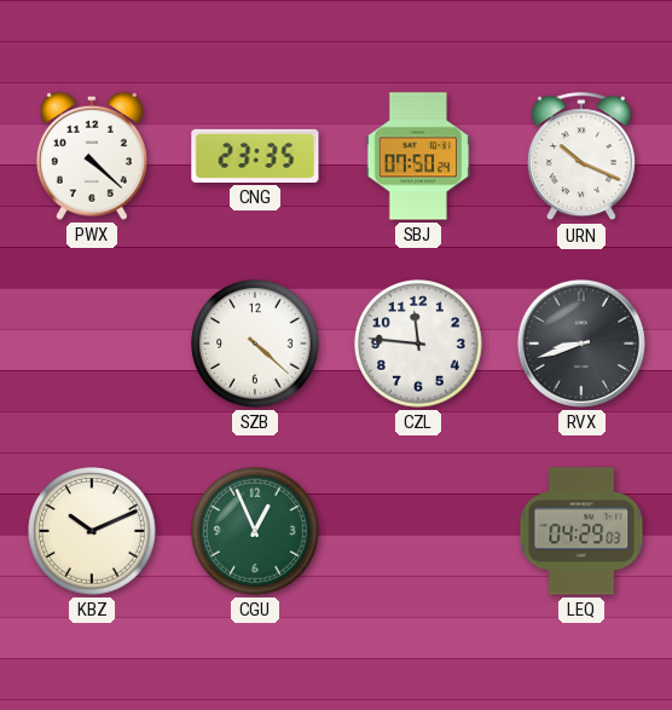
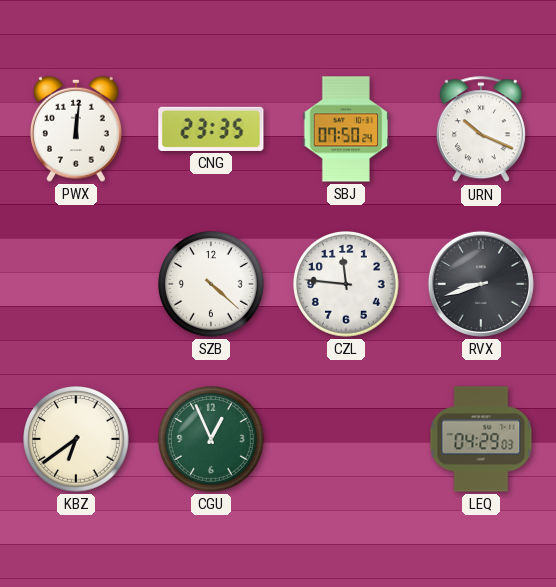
PWX: 4:22 -> 12:01
KBZ: 10:11 -> 6:39
